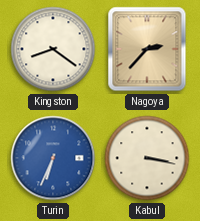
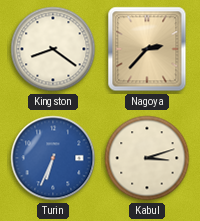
Kabul: 3:17 -> 3:12
